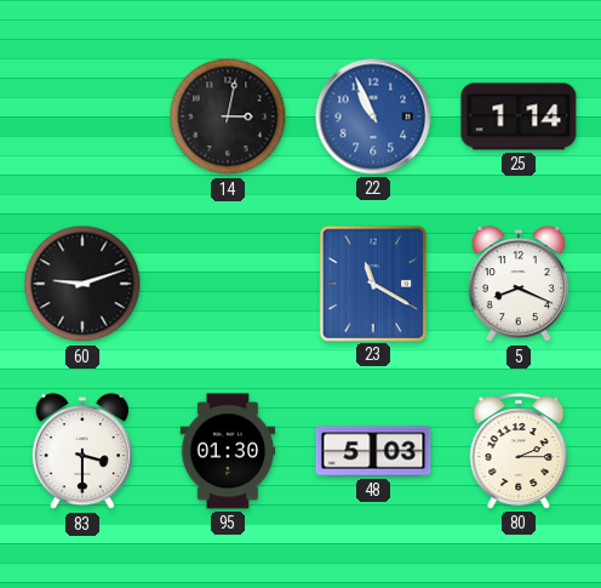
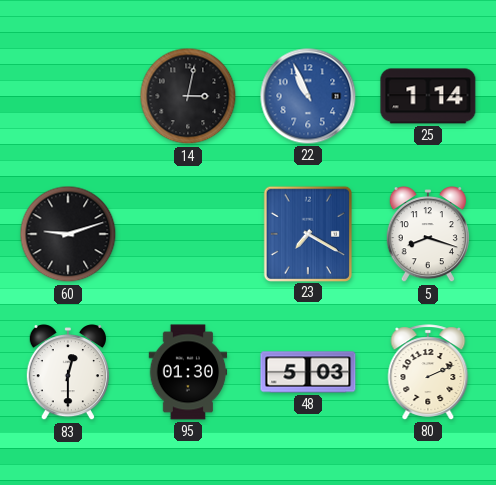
23: 11:20 -> 7:20
5: 8:19 -> 8:18
83: 3:30 -> 12:30
80: 2:15 -> 2:11
